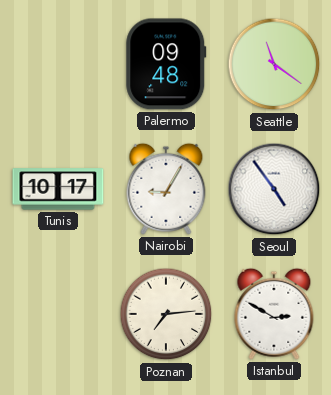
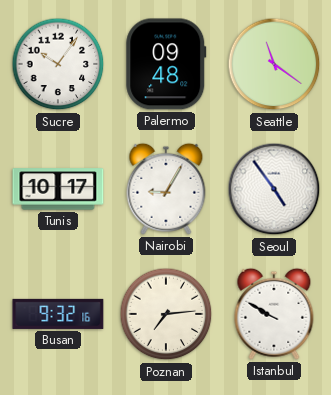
Sucre: none -> 10:06
Busan: none -> 9:32
Istanbul: 2:50 -> 9:50
